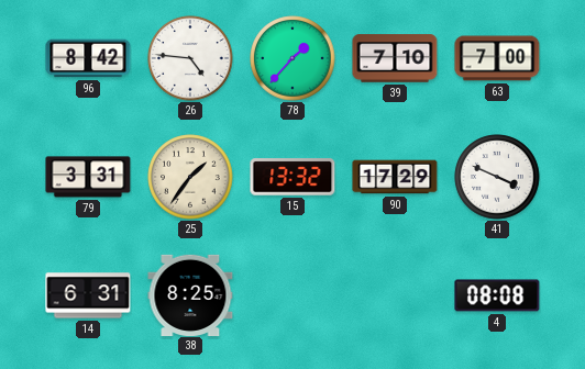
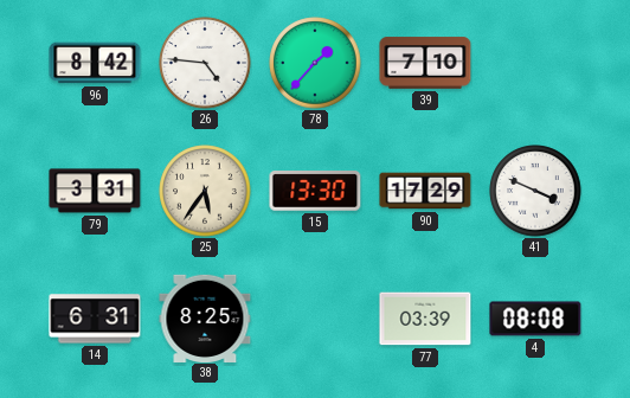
63: 7:00 -> none
25: 1:36 -> 5:36
15: 13:32 -> 13:30
77: none -> 03:39
